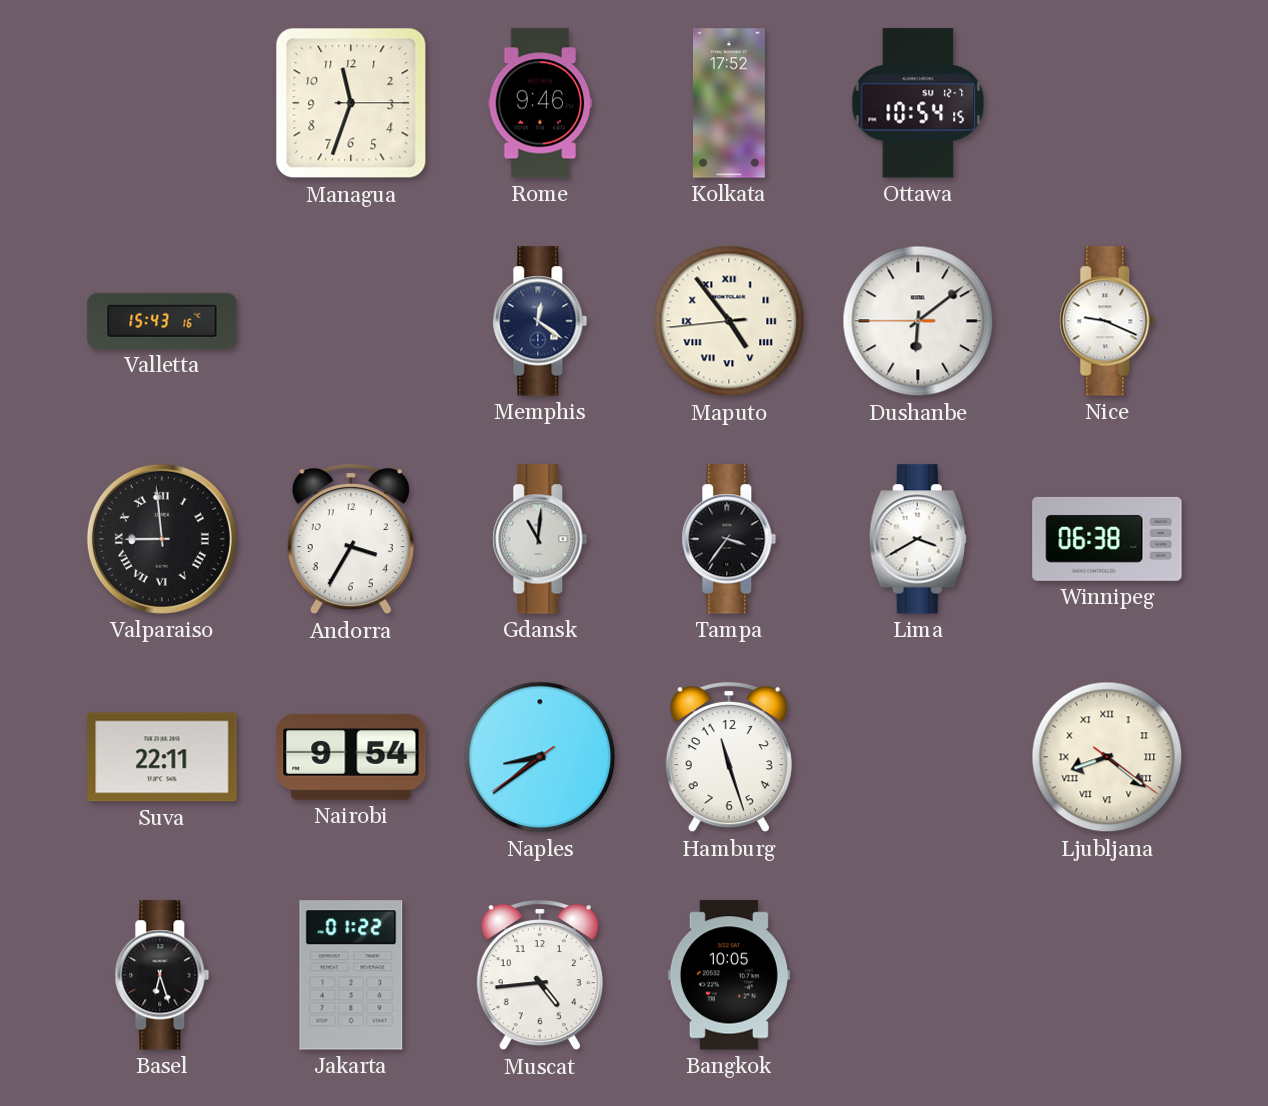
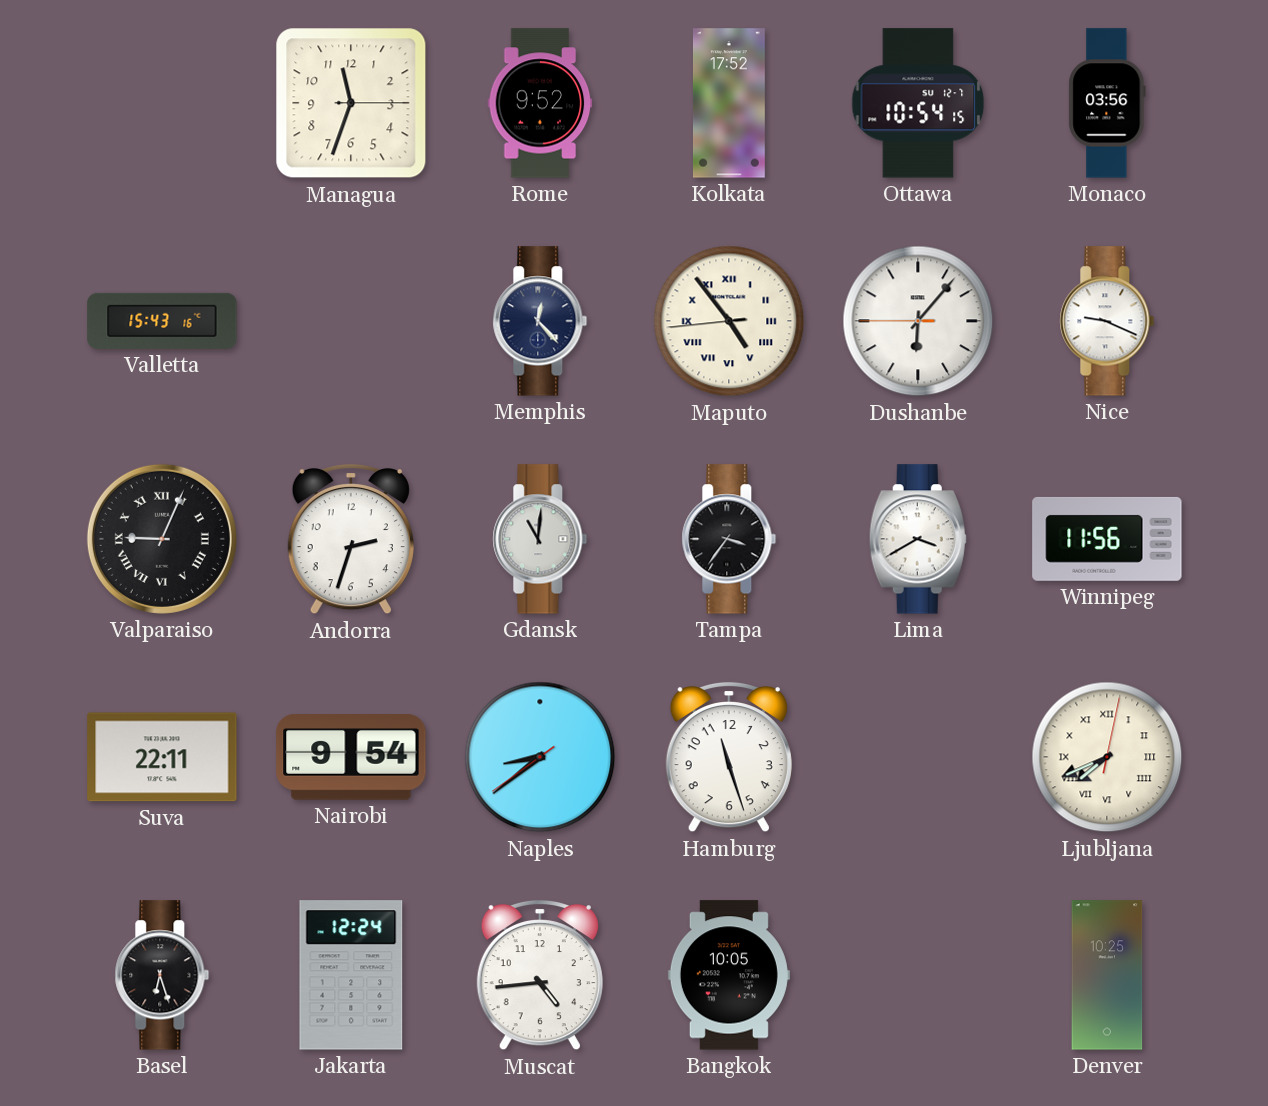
Rome: 9:46 -> 9:52
Monaco: none -> 03:56
Memphis: 12:21 -> 12:23
Dushanbe: 6:08 -> 6:06
Valparaiso: 8:59 -> 9:04
Andorra: 3:35 -> 2:33
Winnipeg: 06:38 -> 11:56
Ljubljana: 8:21 -> 7:41
Jakarta: 01:22 -> 12:24
Denver: none -> 10:25
